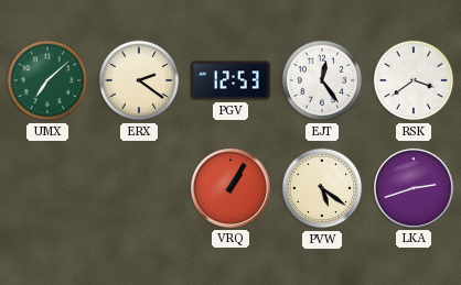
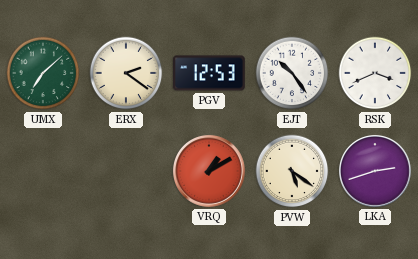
EJT: 12:24 -> 10:24
RSK: 3:39 -> 3:41
VRQ: 1:05 -> 1:10
